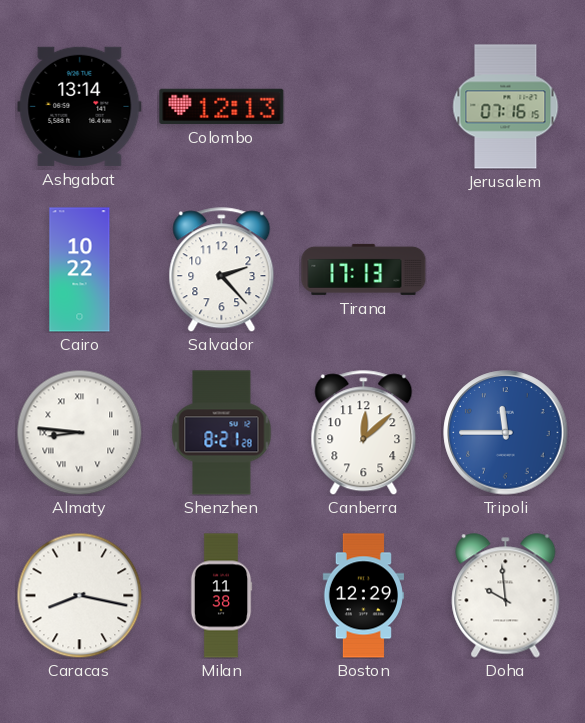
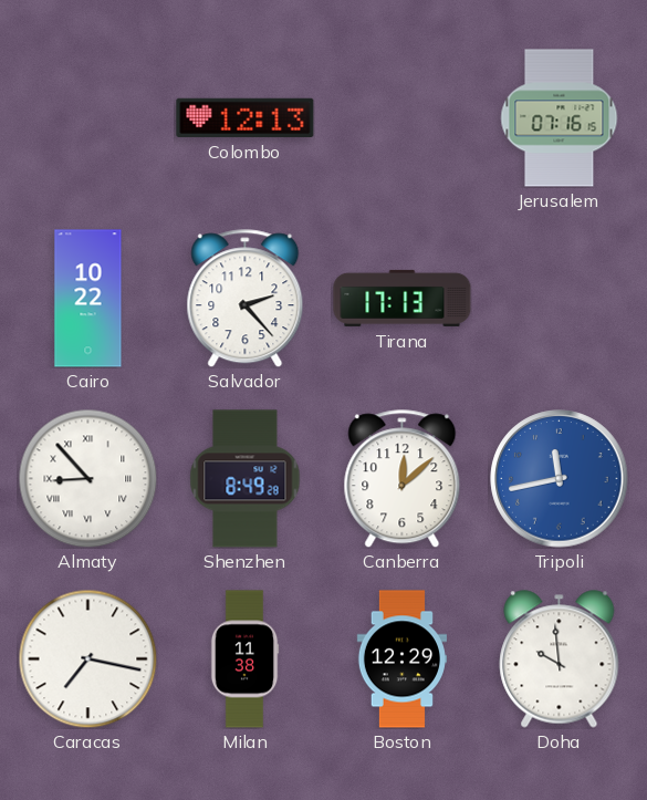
Ashgabat: 13:14 -> none
Almaty: 8:46 -> 8:53
Shenzhen: 8:21 -> 8:49
Tripoli: 11:45 -> 11:43
Caracas: 8:17 -> 7:17
